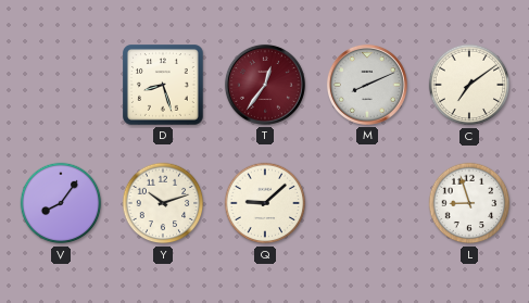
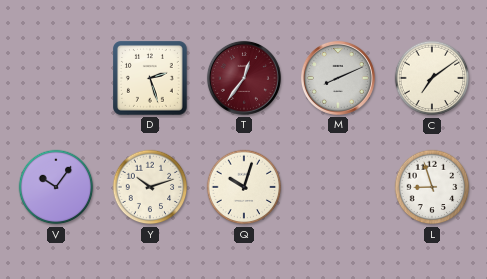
D: 8:27 -> 2:27
V: 8:06 -> 10:06
Q: 9:08 -> 10:03
